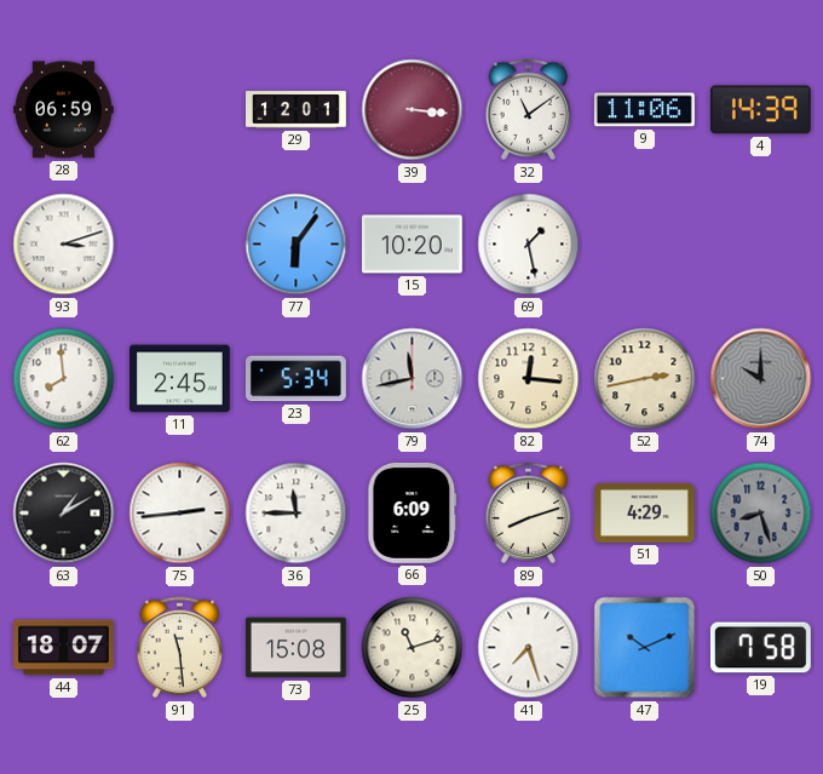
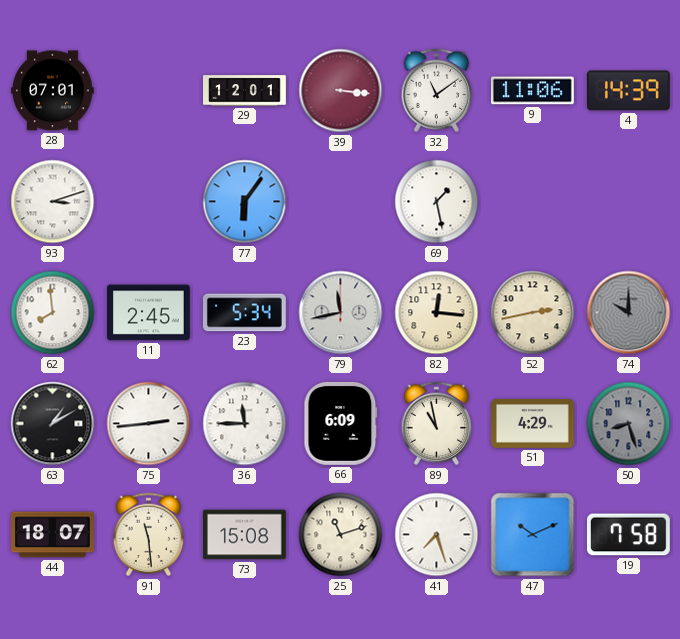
28: 06:59 -> 07:01
15: 10:20 -> none
89: 8:12 -> 10:58
